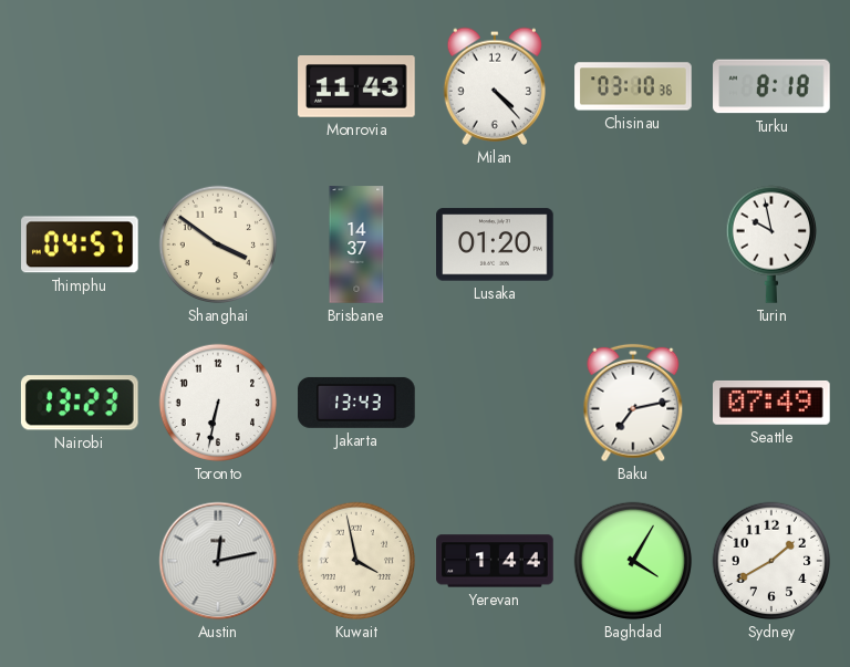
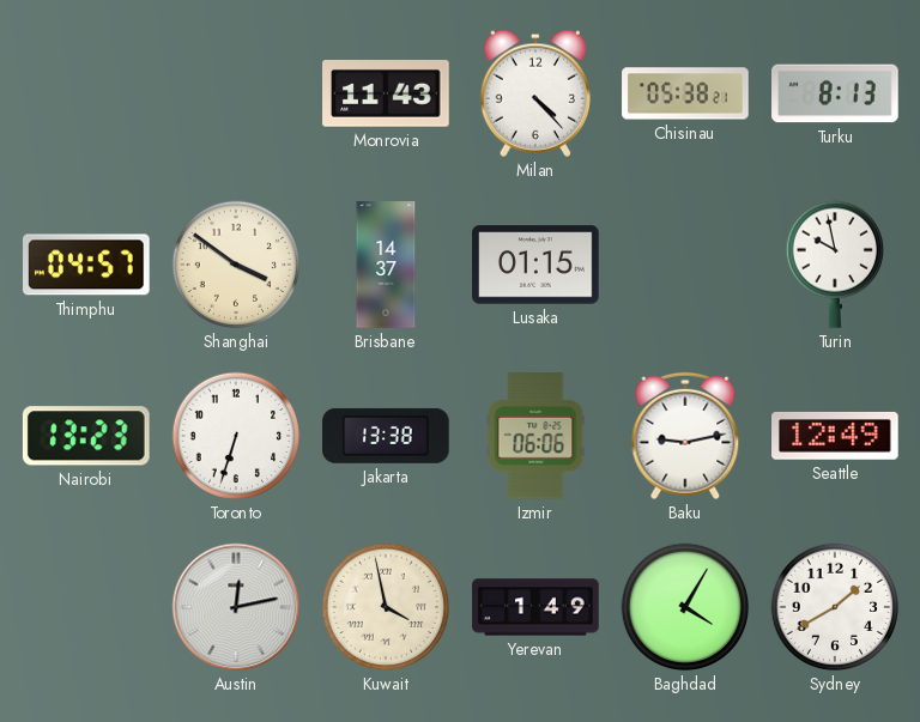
Chisinau: 03:10 -> 05:38
Turku: 8:18 -> 8:13
Lusaka: 01:20 -> 01:15
Toronto: 6:32 -> 6:33
Jakarta: 13:43 -> 13:38
Izmir: none -> 06:06
Baku: 7:13 -> 9:13
Seattle: 07:49 -> 12:49
Yerevan: 1:44 -> 1:49
